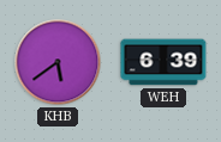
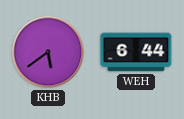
WEH: 6:39 -> 6:44
